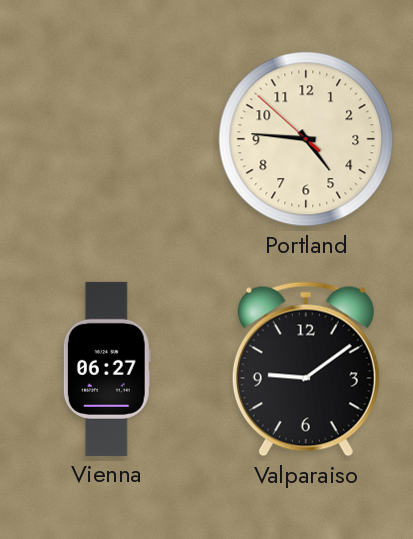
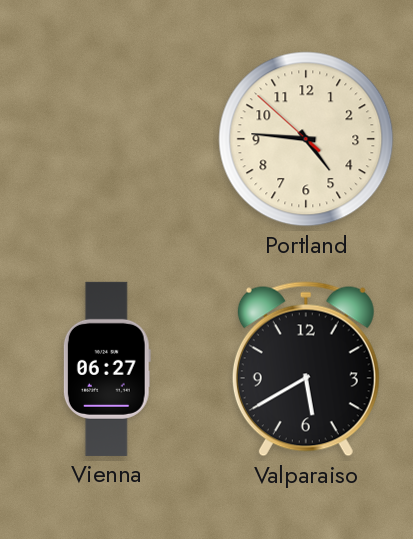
Valparaiso: 9:09 -> 5:40
